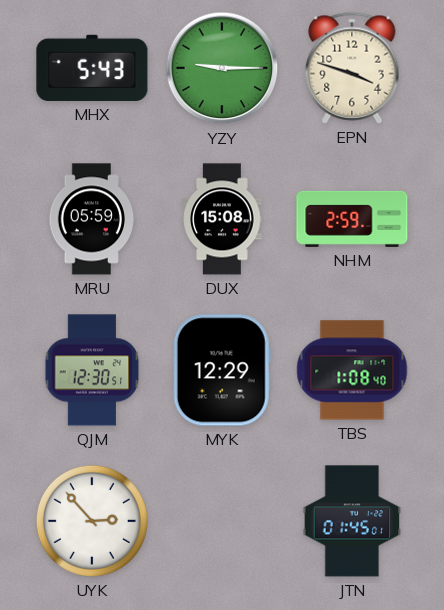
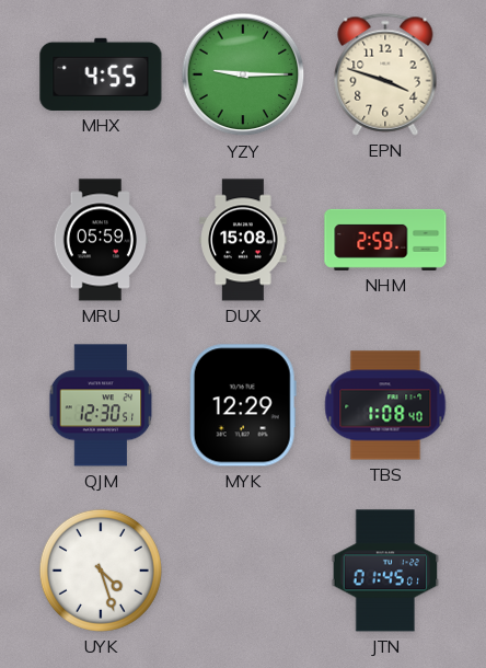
MHX: 5:43 -> 4:55
UYK: 2:53 -> 4:27
